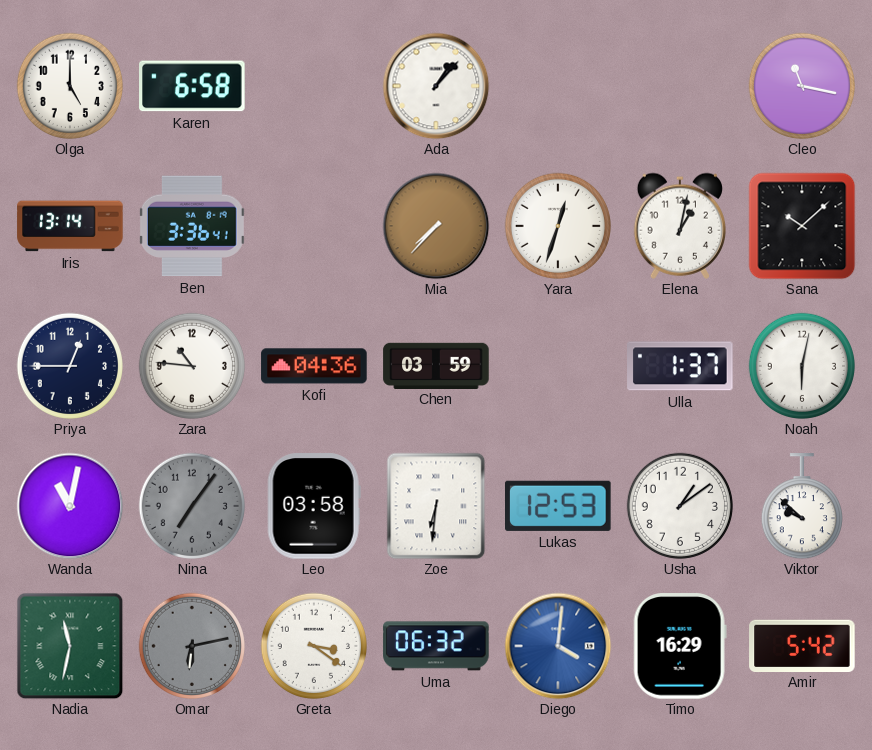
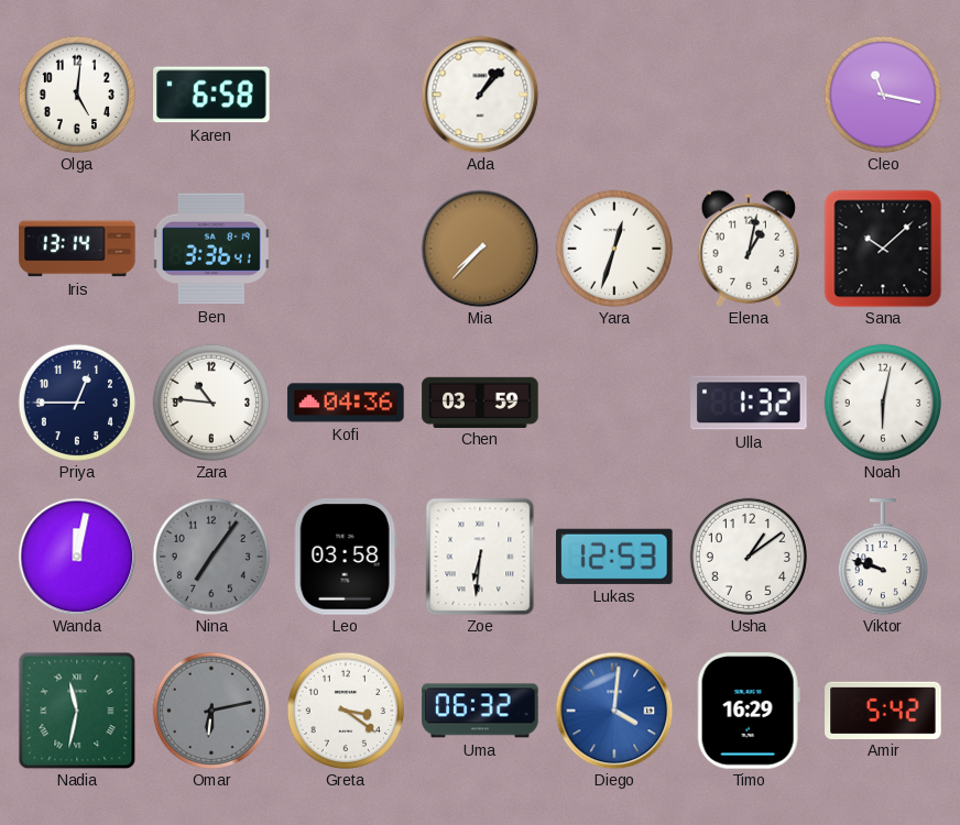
Olga: 5:00 -> 5:01
Ulla: 1:37 -> 1:32
Wanda: 11:02 -> 12:02
Viktor: 9:52 -> 9:48
